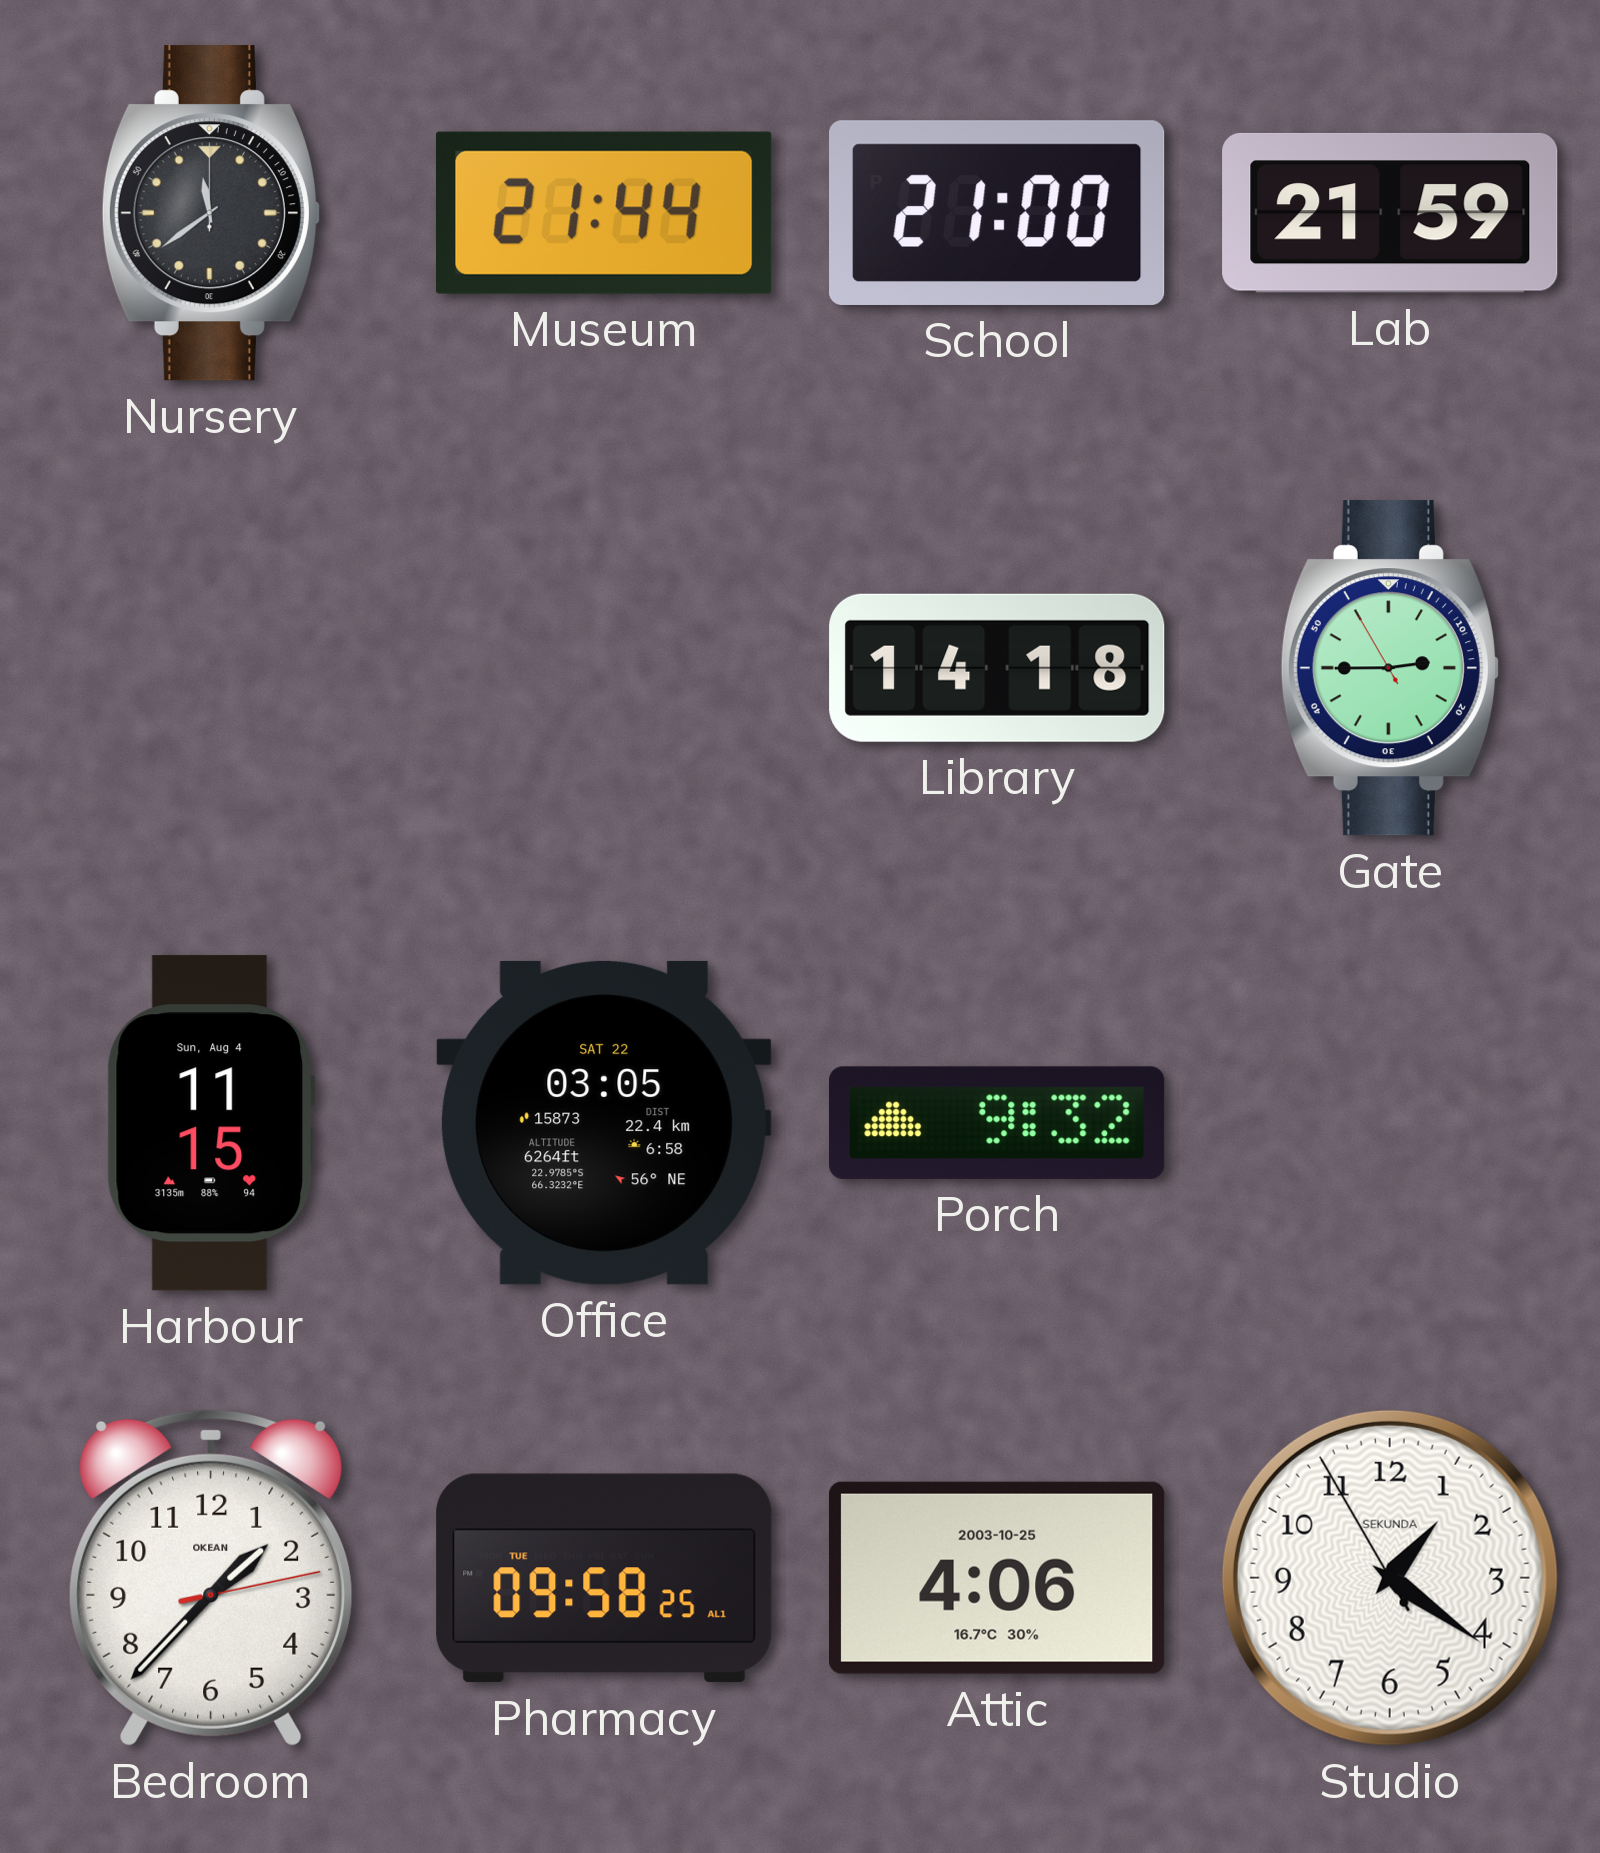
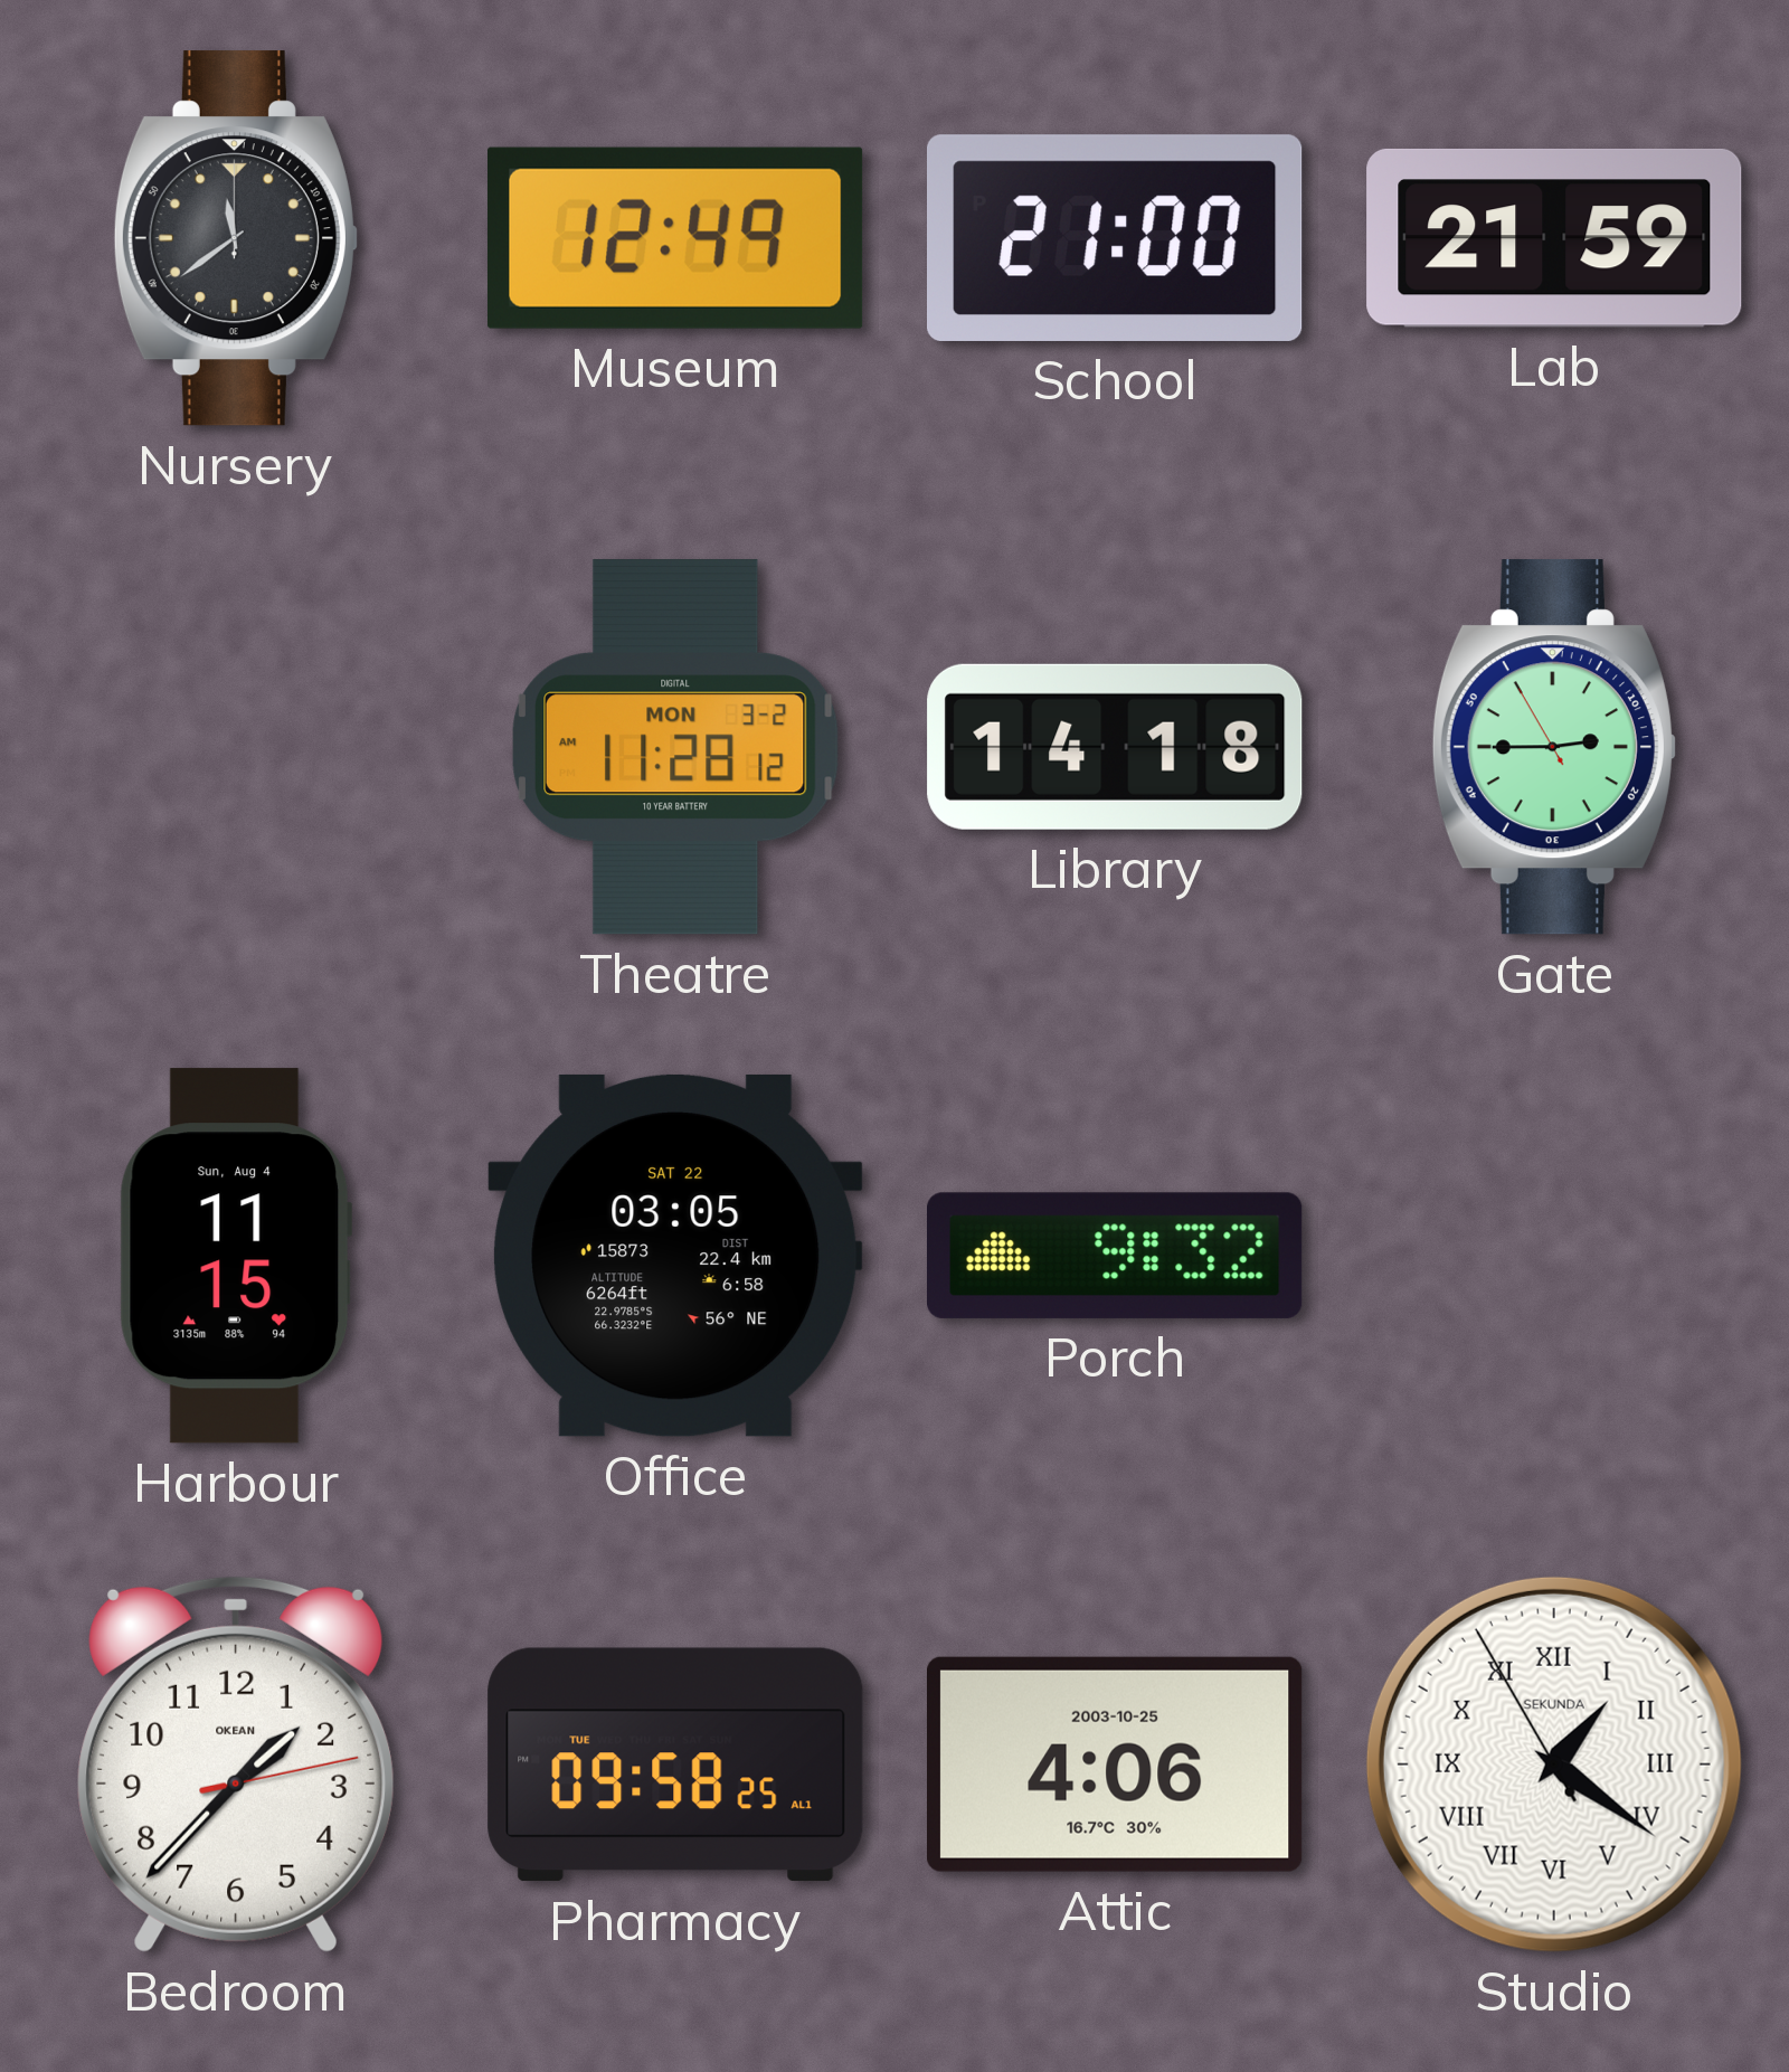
Museum: 21:44 -> 12:49
Theatre: none -> 11:28
Studio numerals: Arabic -> Roman
